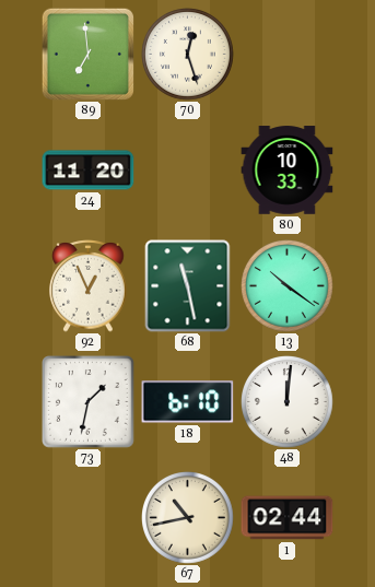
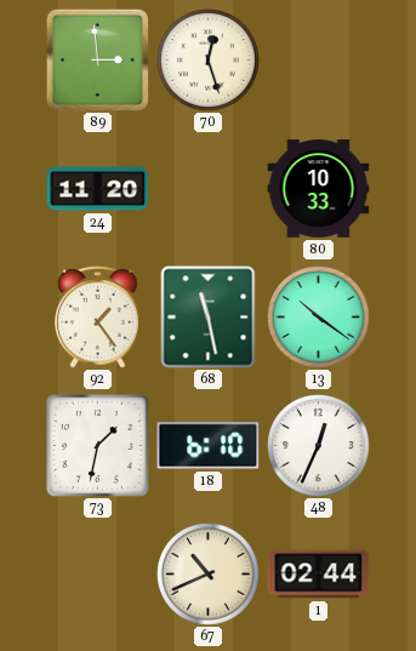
89: 6:59 -> 2:59
92: 12:56 -> 1:24
48: 12:01 -> 12:34
67: 10:43 -> 10:41
